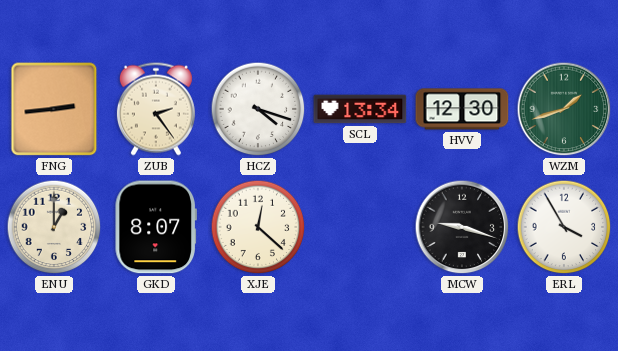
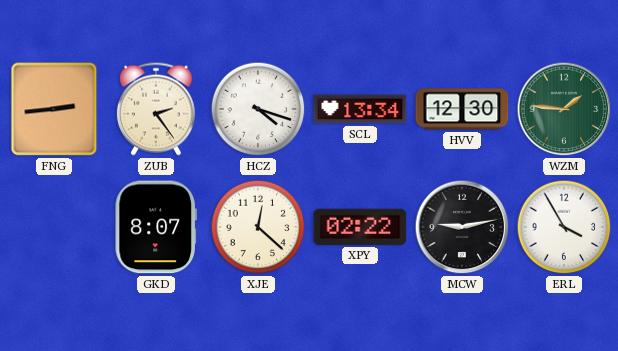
WZM: 1:42 -> 1:46
ENU: 1:00 -> none
XPY: none -> 02:22
MCW: 9:18 -> 9:13
